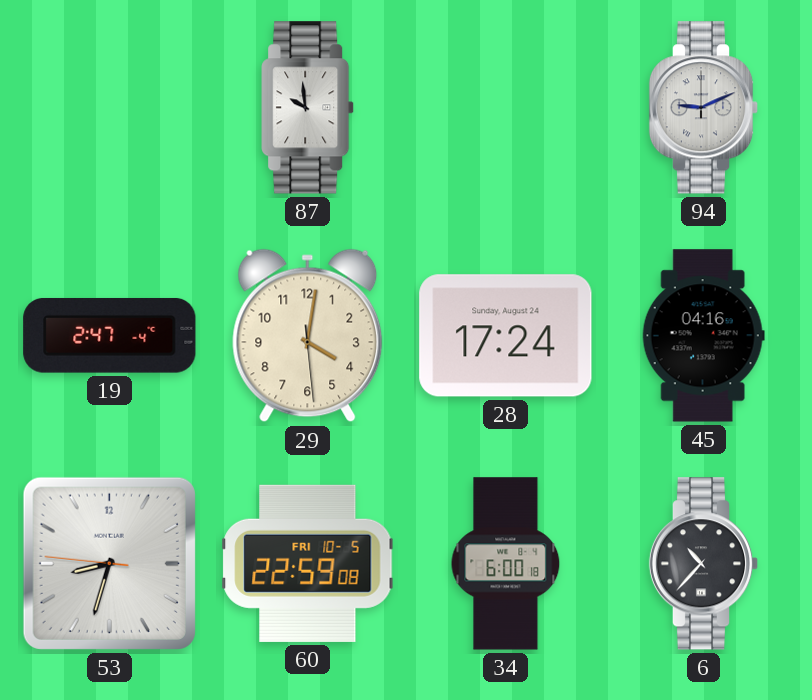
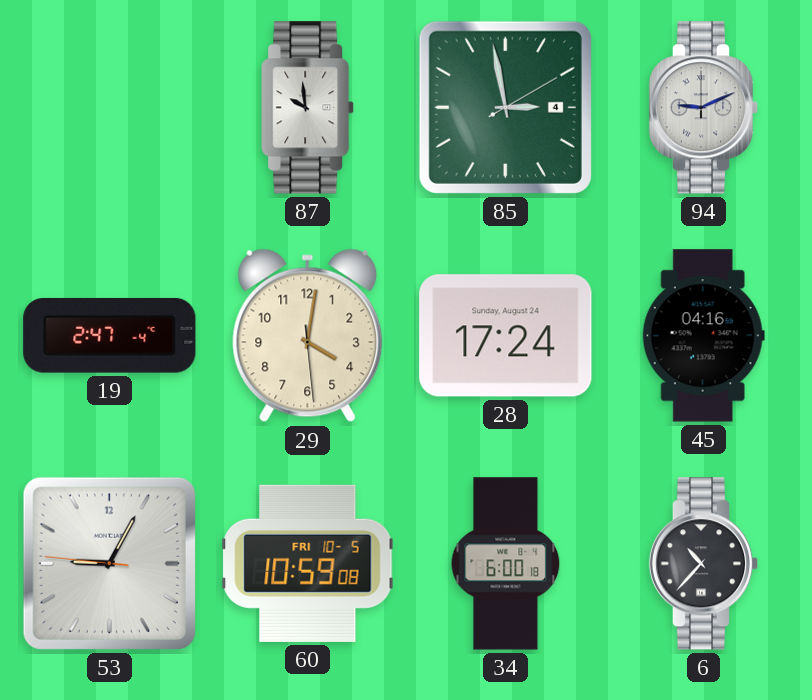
85: none -> 2:58
53: 8:32 -> 9:04
60: 22:59 -> 10:59
